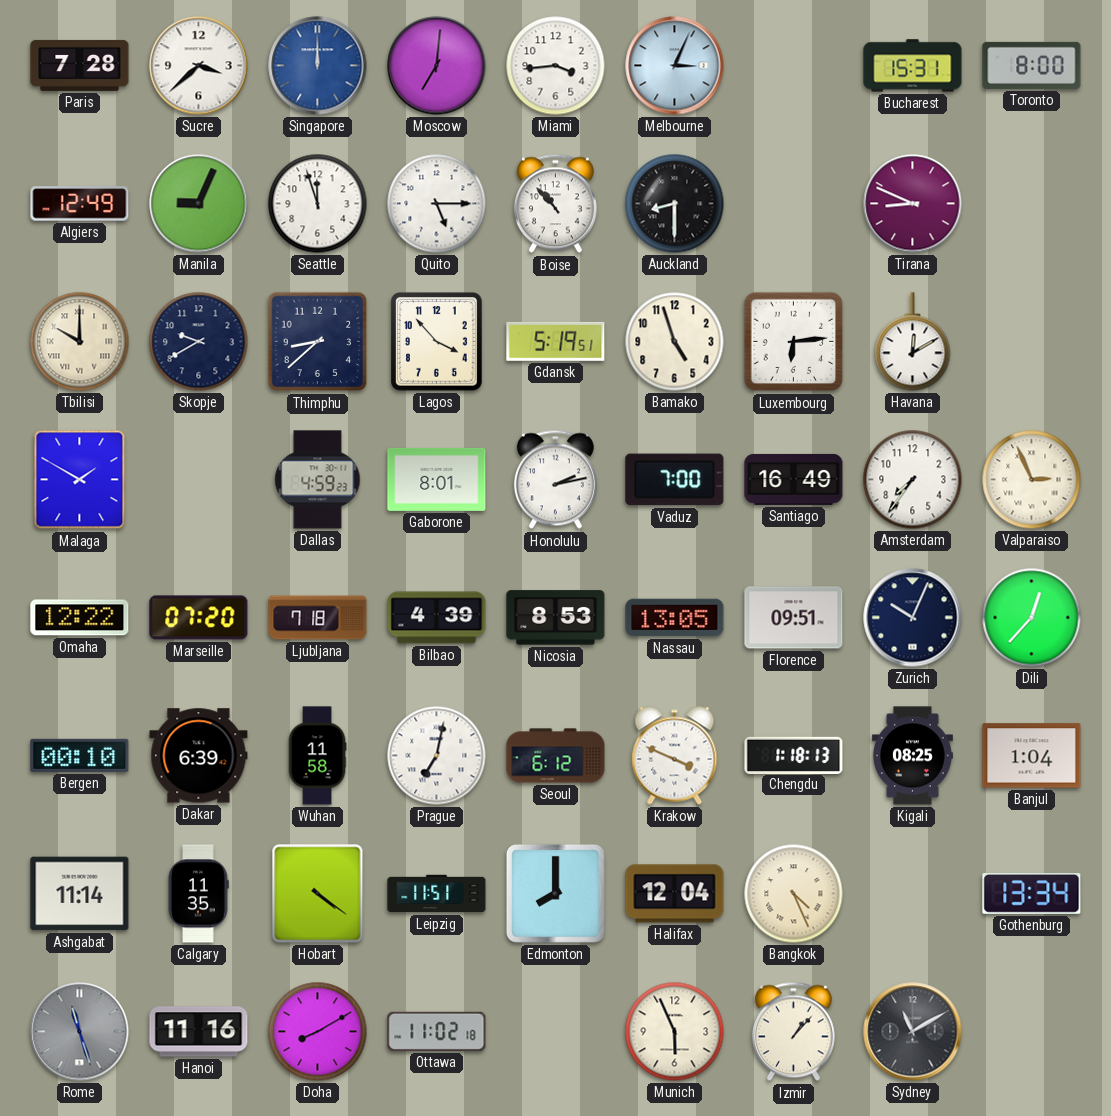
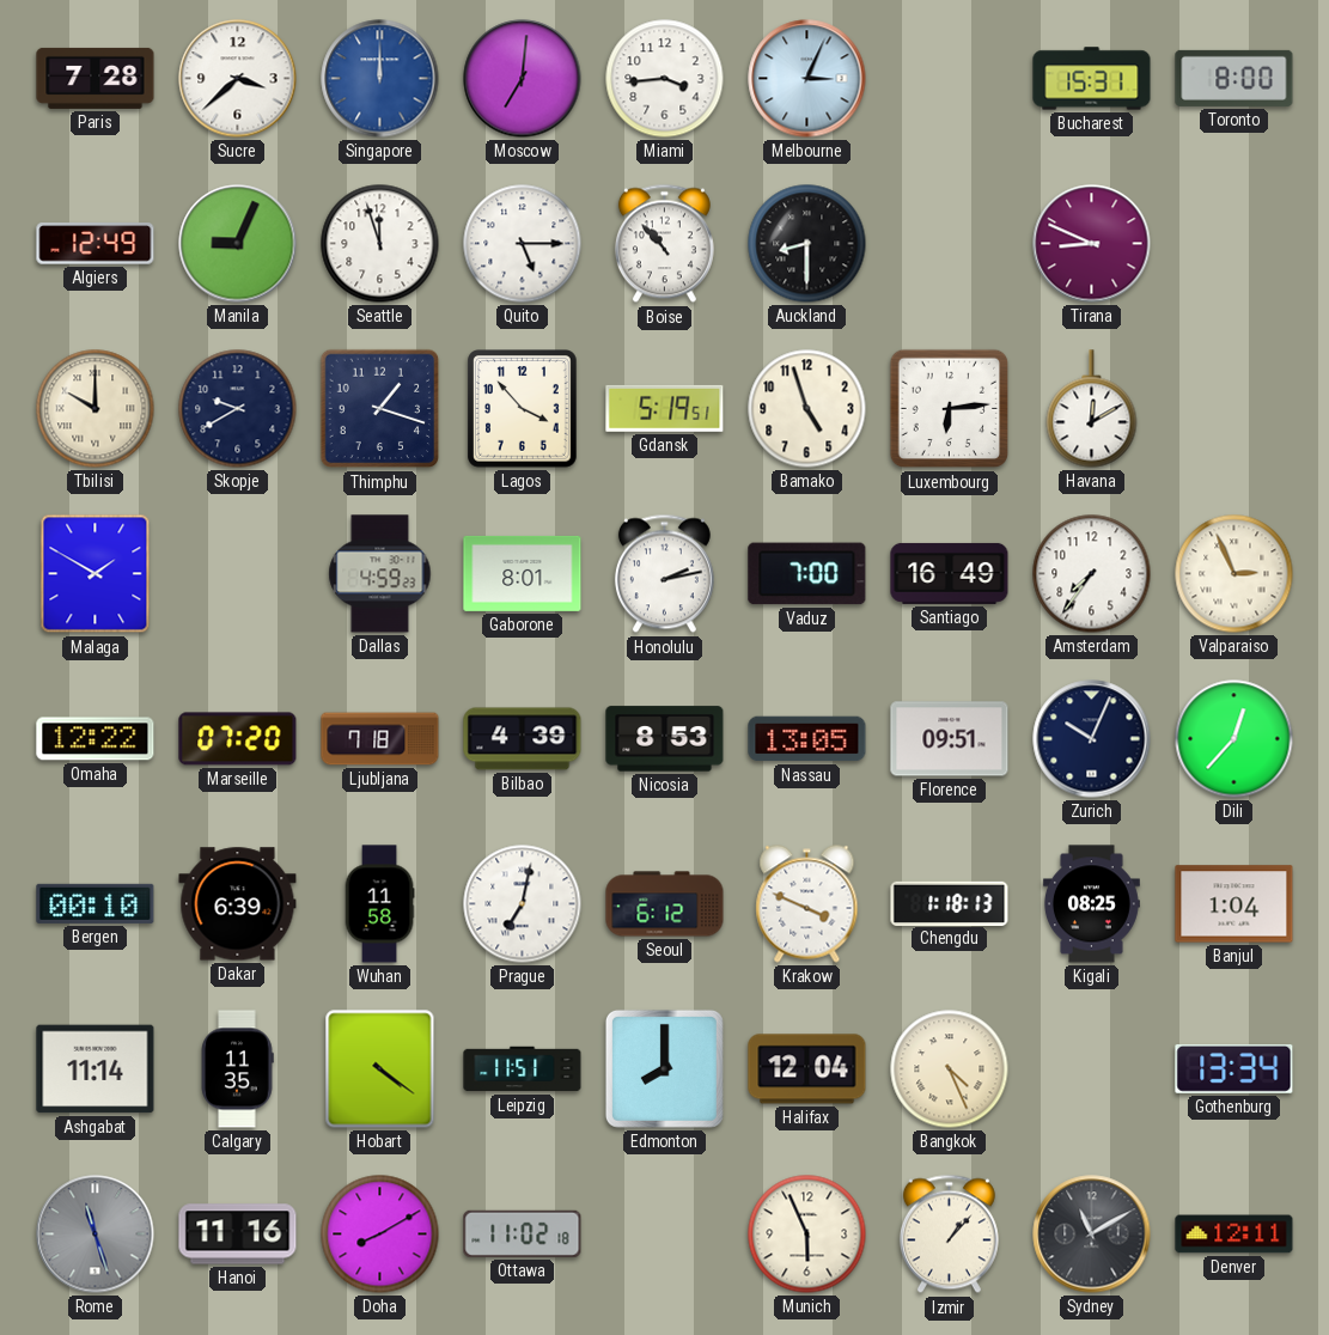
Thimphu: 8:38 -> 1:18
Denver: none -> 12:11
